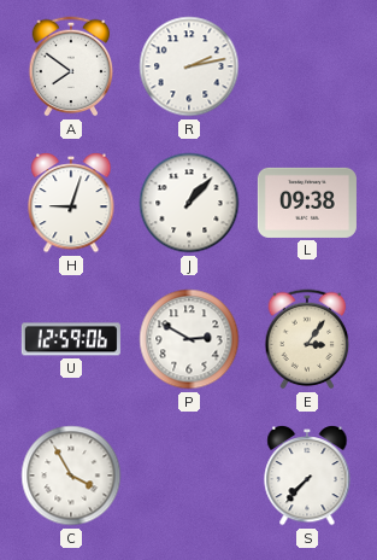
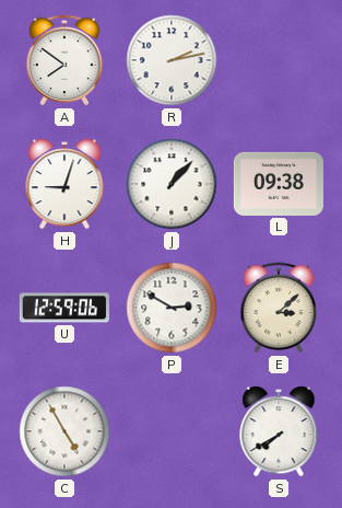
E: 3:06 -> 3:08
C: 3:55 -> 4:55
S: 7:37 -> 7:40
